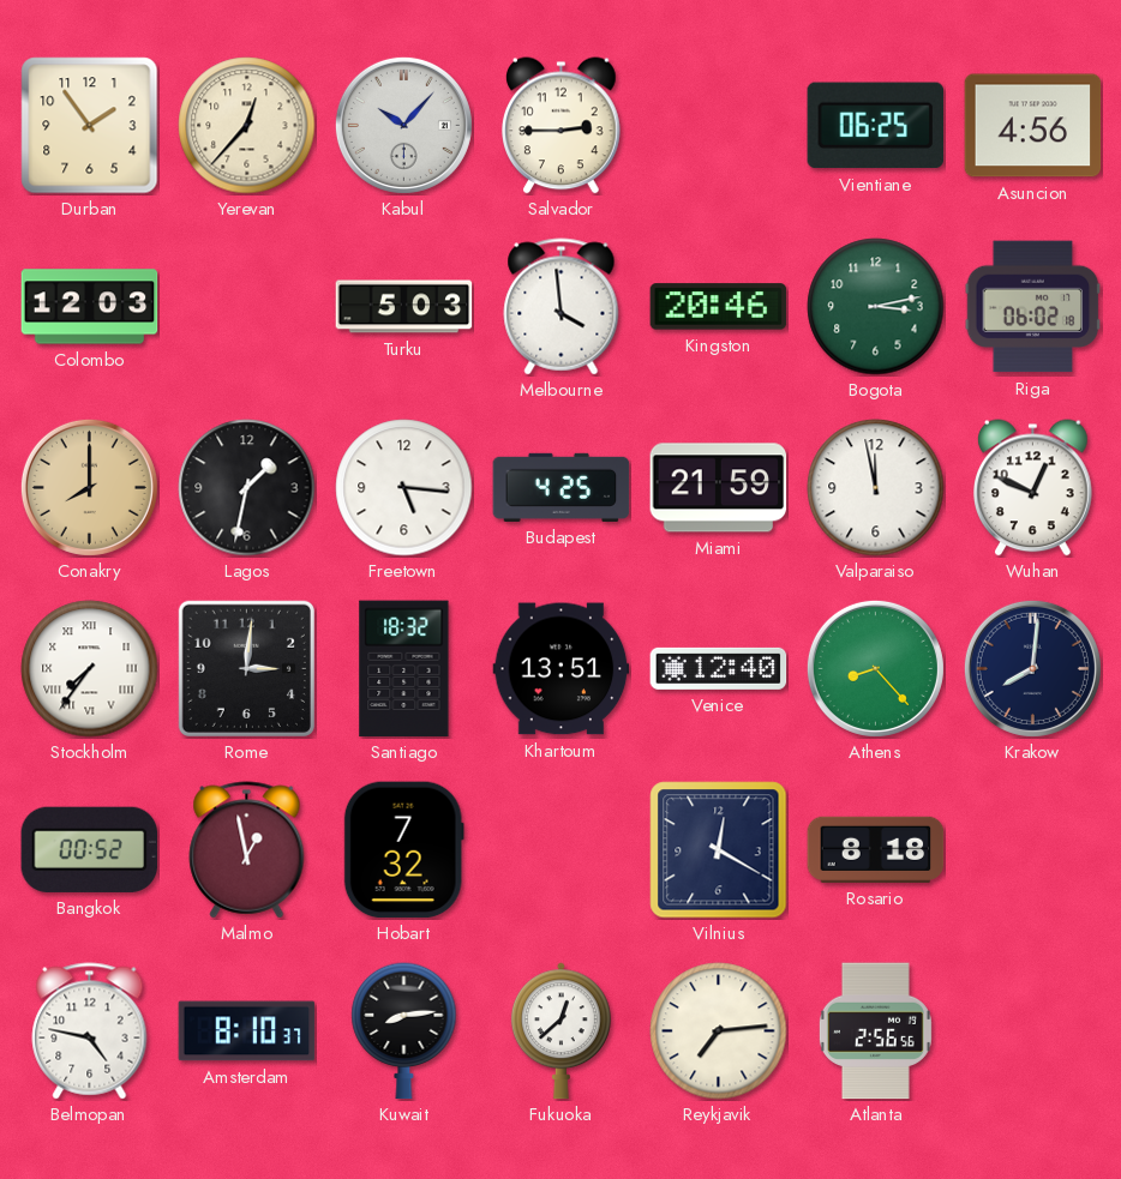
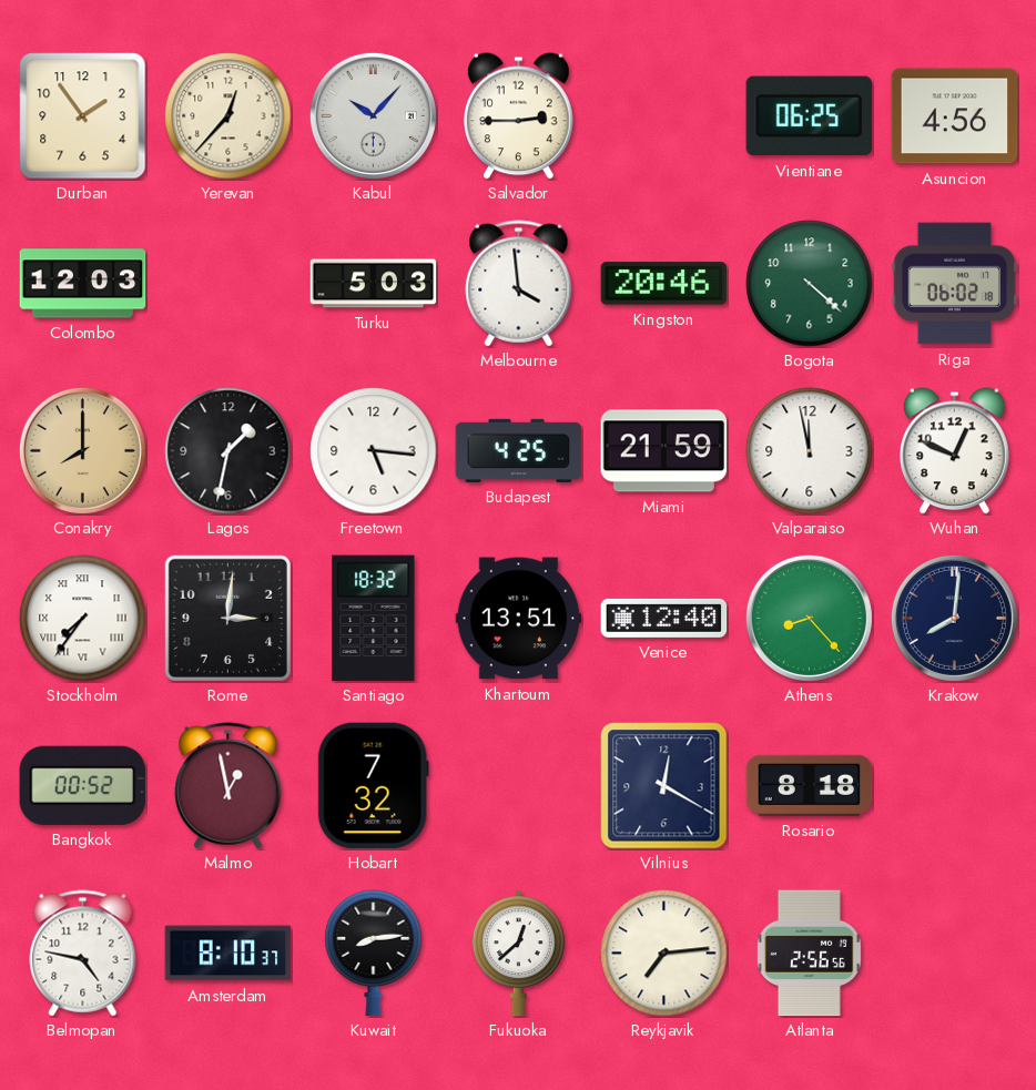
Bogota: 3:13 -> 4:22
